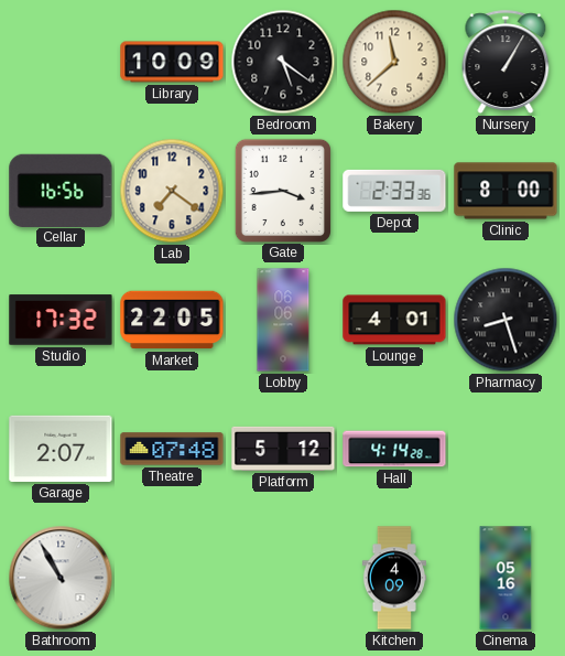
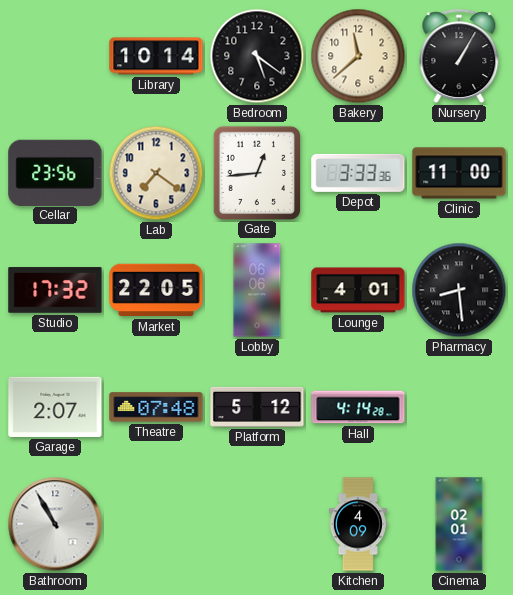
Library: 10:09 -> 10:14
Cellar: 16:56 -> 23:56
Gate: 3:44 -> 12:44
Depot: 2:33 -> 3:33
Clinic: 8:00 -> 11:00
Pharmacy: 8:27 -> 8:29
Cinema: 05:16 -> 02:01
